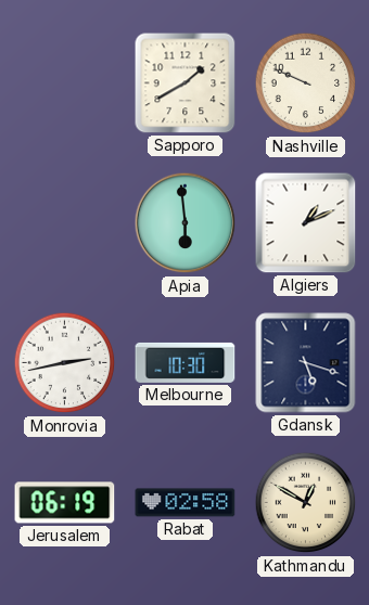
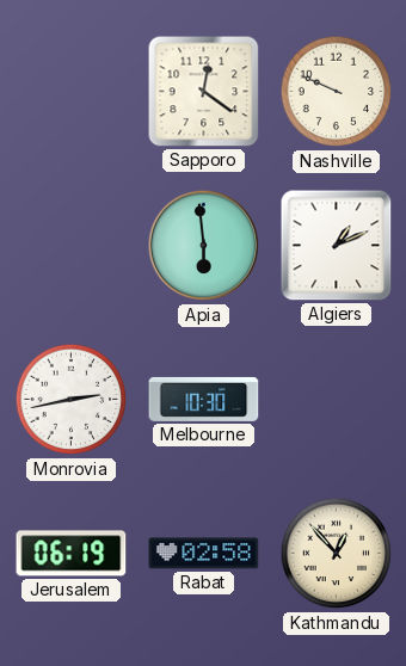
Sapporo: 1:40 -> 12:21
Gdansk: 5:18 -> none
Kathmandu: 12:50 -> 12:53
